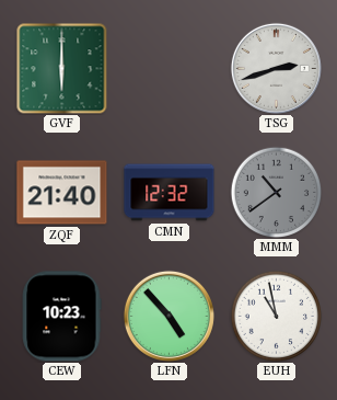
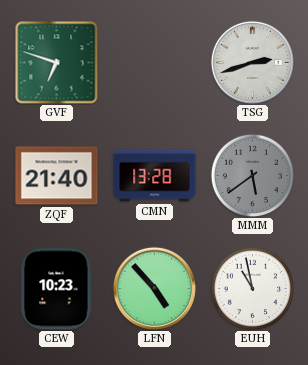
GVF: 6:00 -> 6:48
CMN: 12:32 -> 13:28
MMM: 10:39 -> 5:39
